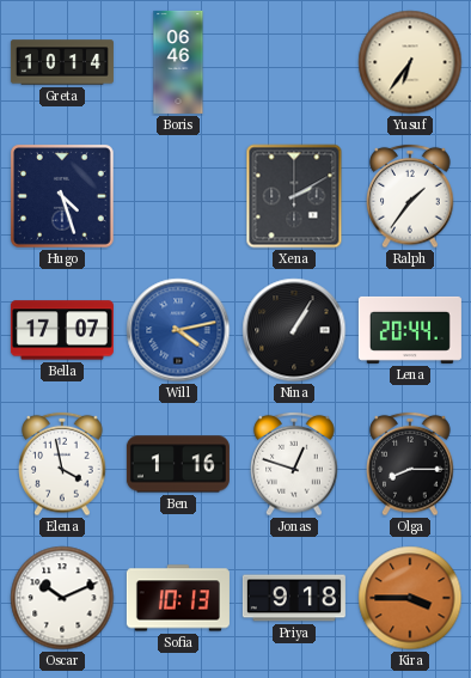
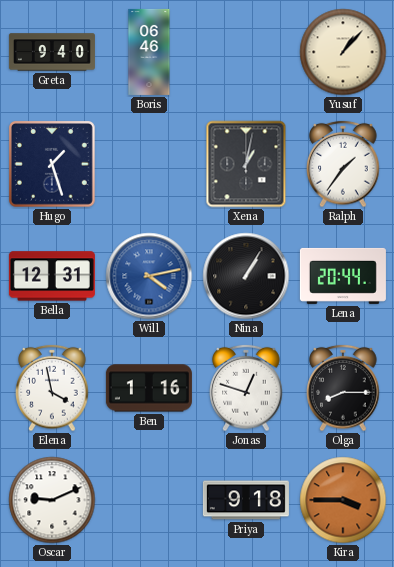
Greta: 10:14 -> 9:40
Yusuf: 6:36 -> 1:07
Hugo: 4:27 -> 1:27
Xena: 2:10 -> 1:02
Bella: 17:07 -> 12:31
Oscar: 10:11 -> 9:11
Sofia: 10:13 -> none
